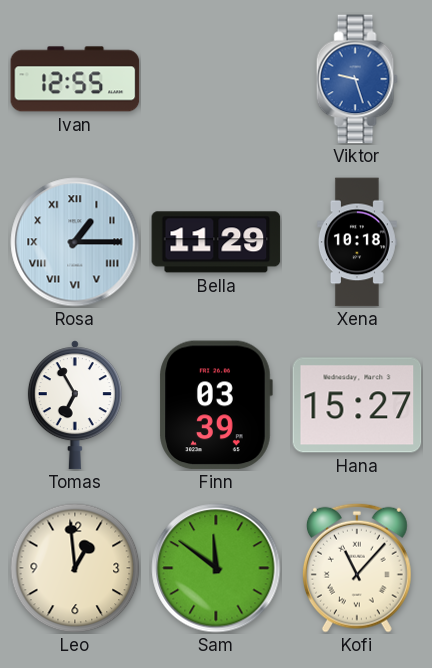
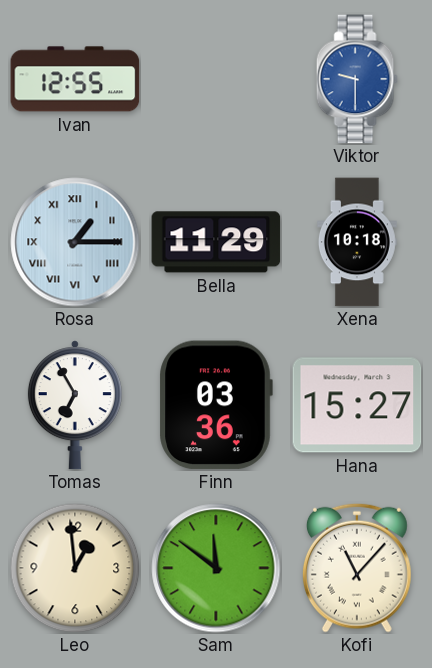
Viktor: 9:27 -> 9:30
Finn: 03:39 -> 03:36
